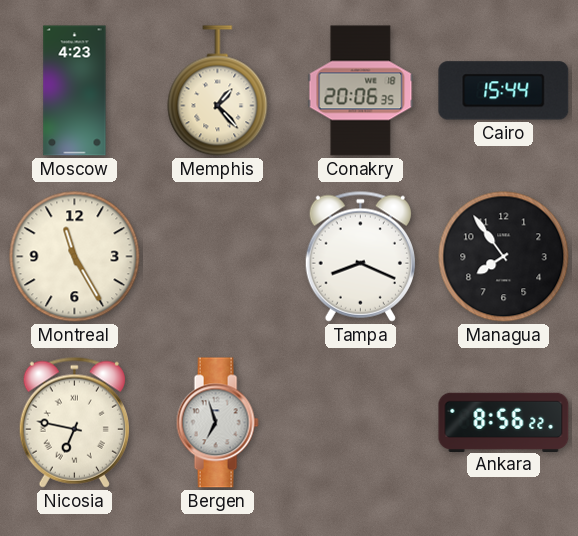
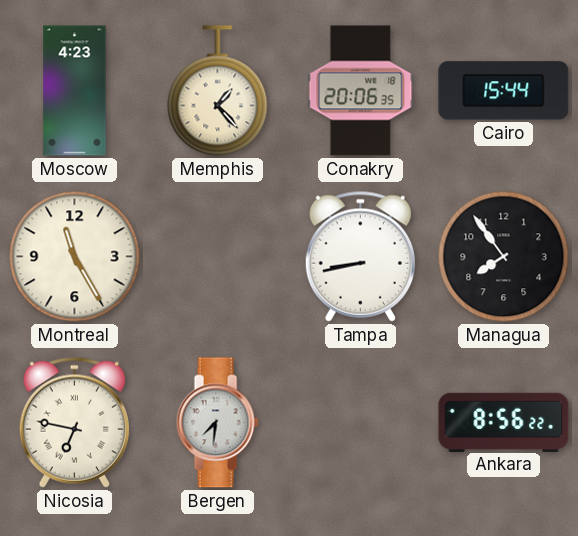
Tampa: 8:19 -> 8:43
Bergen: 6:57 -> 7:31
